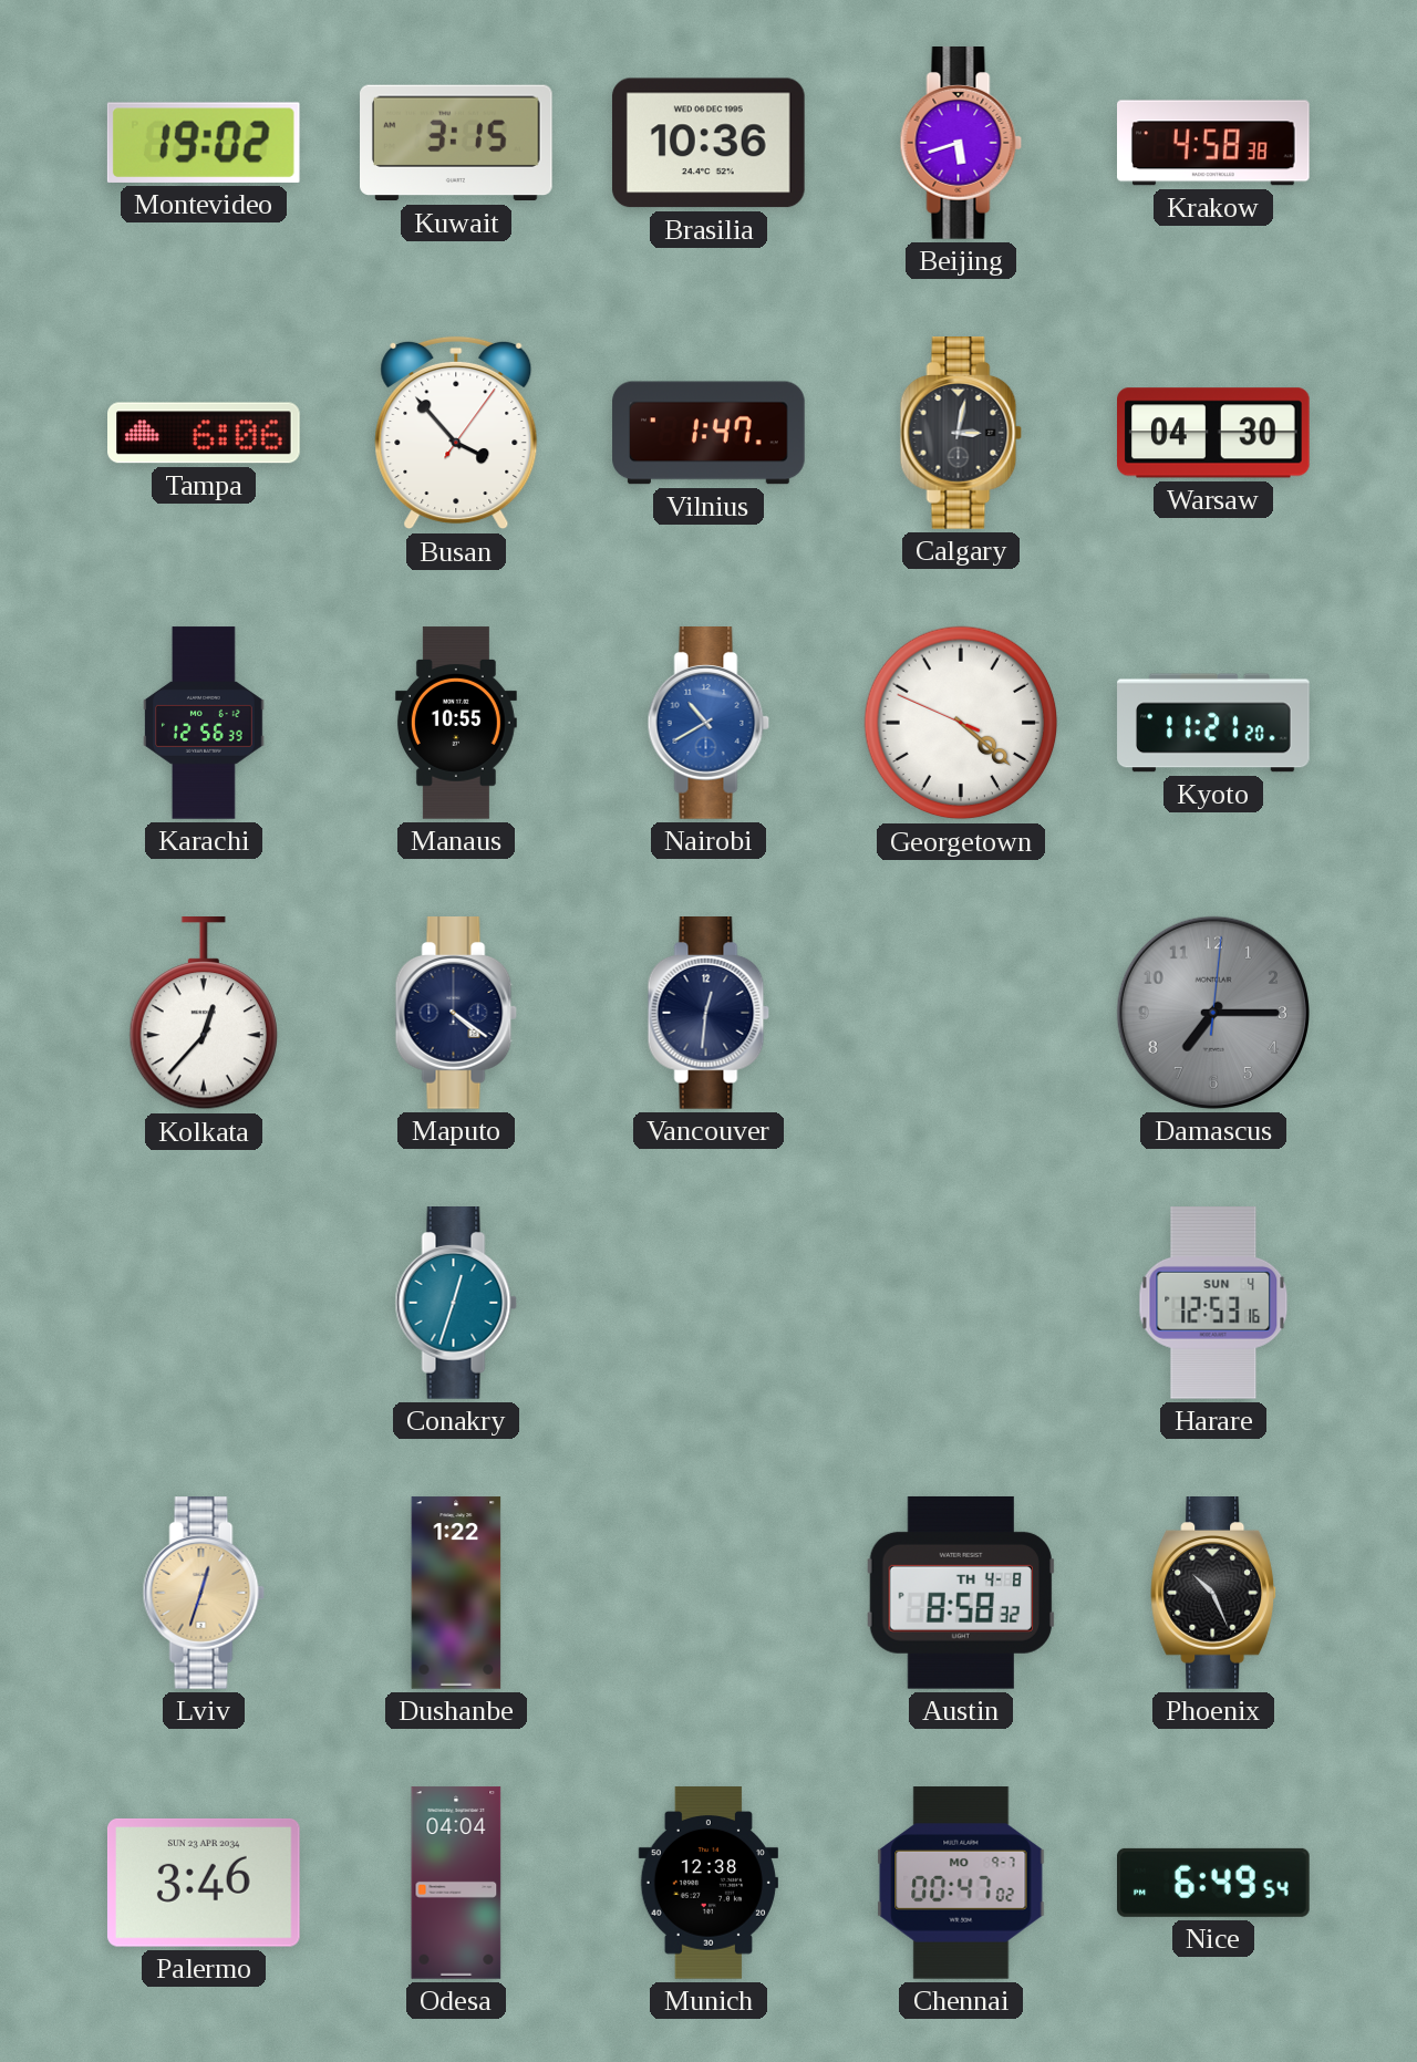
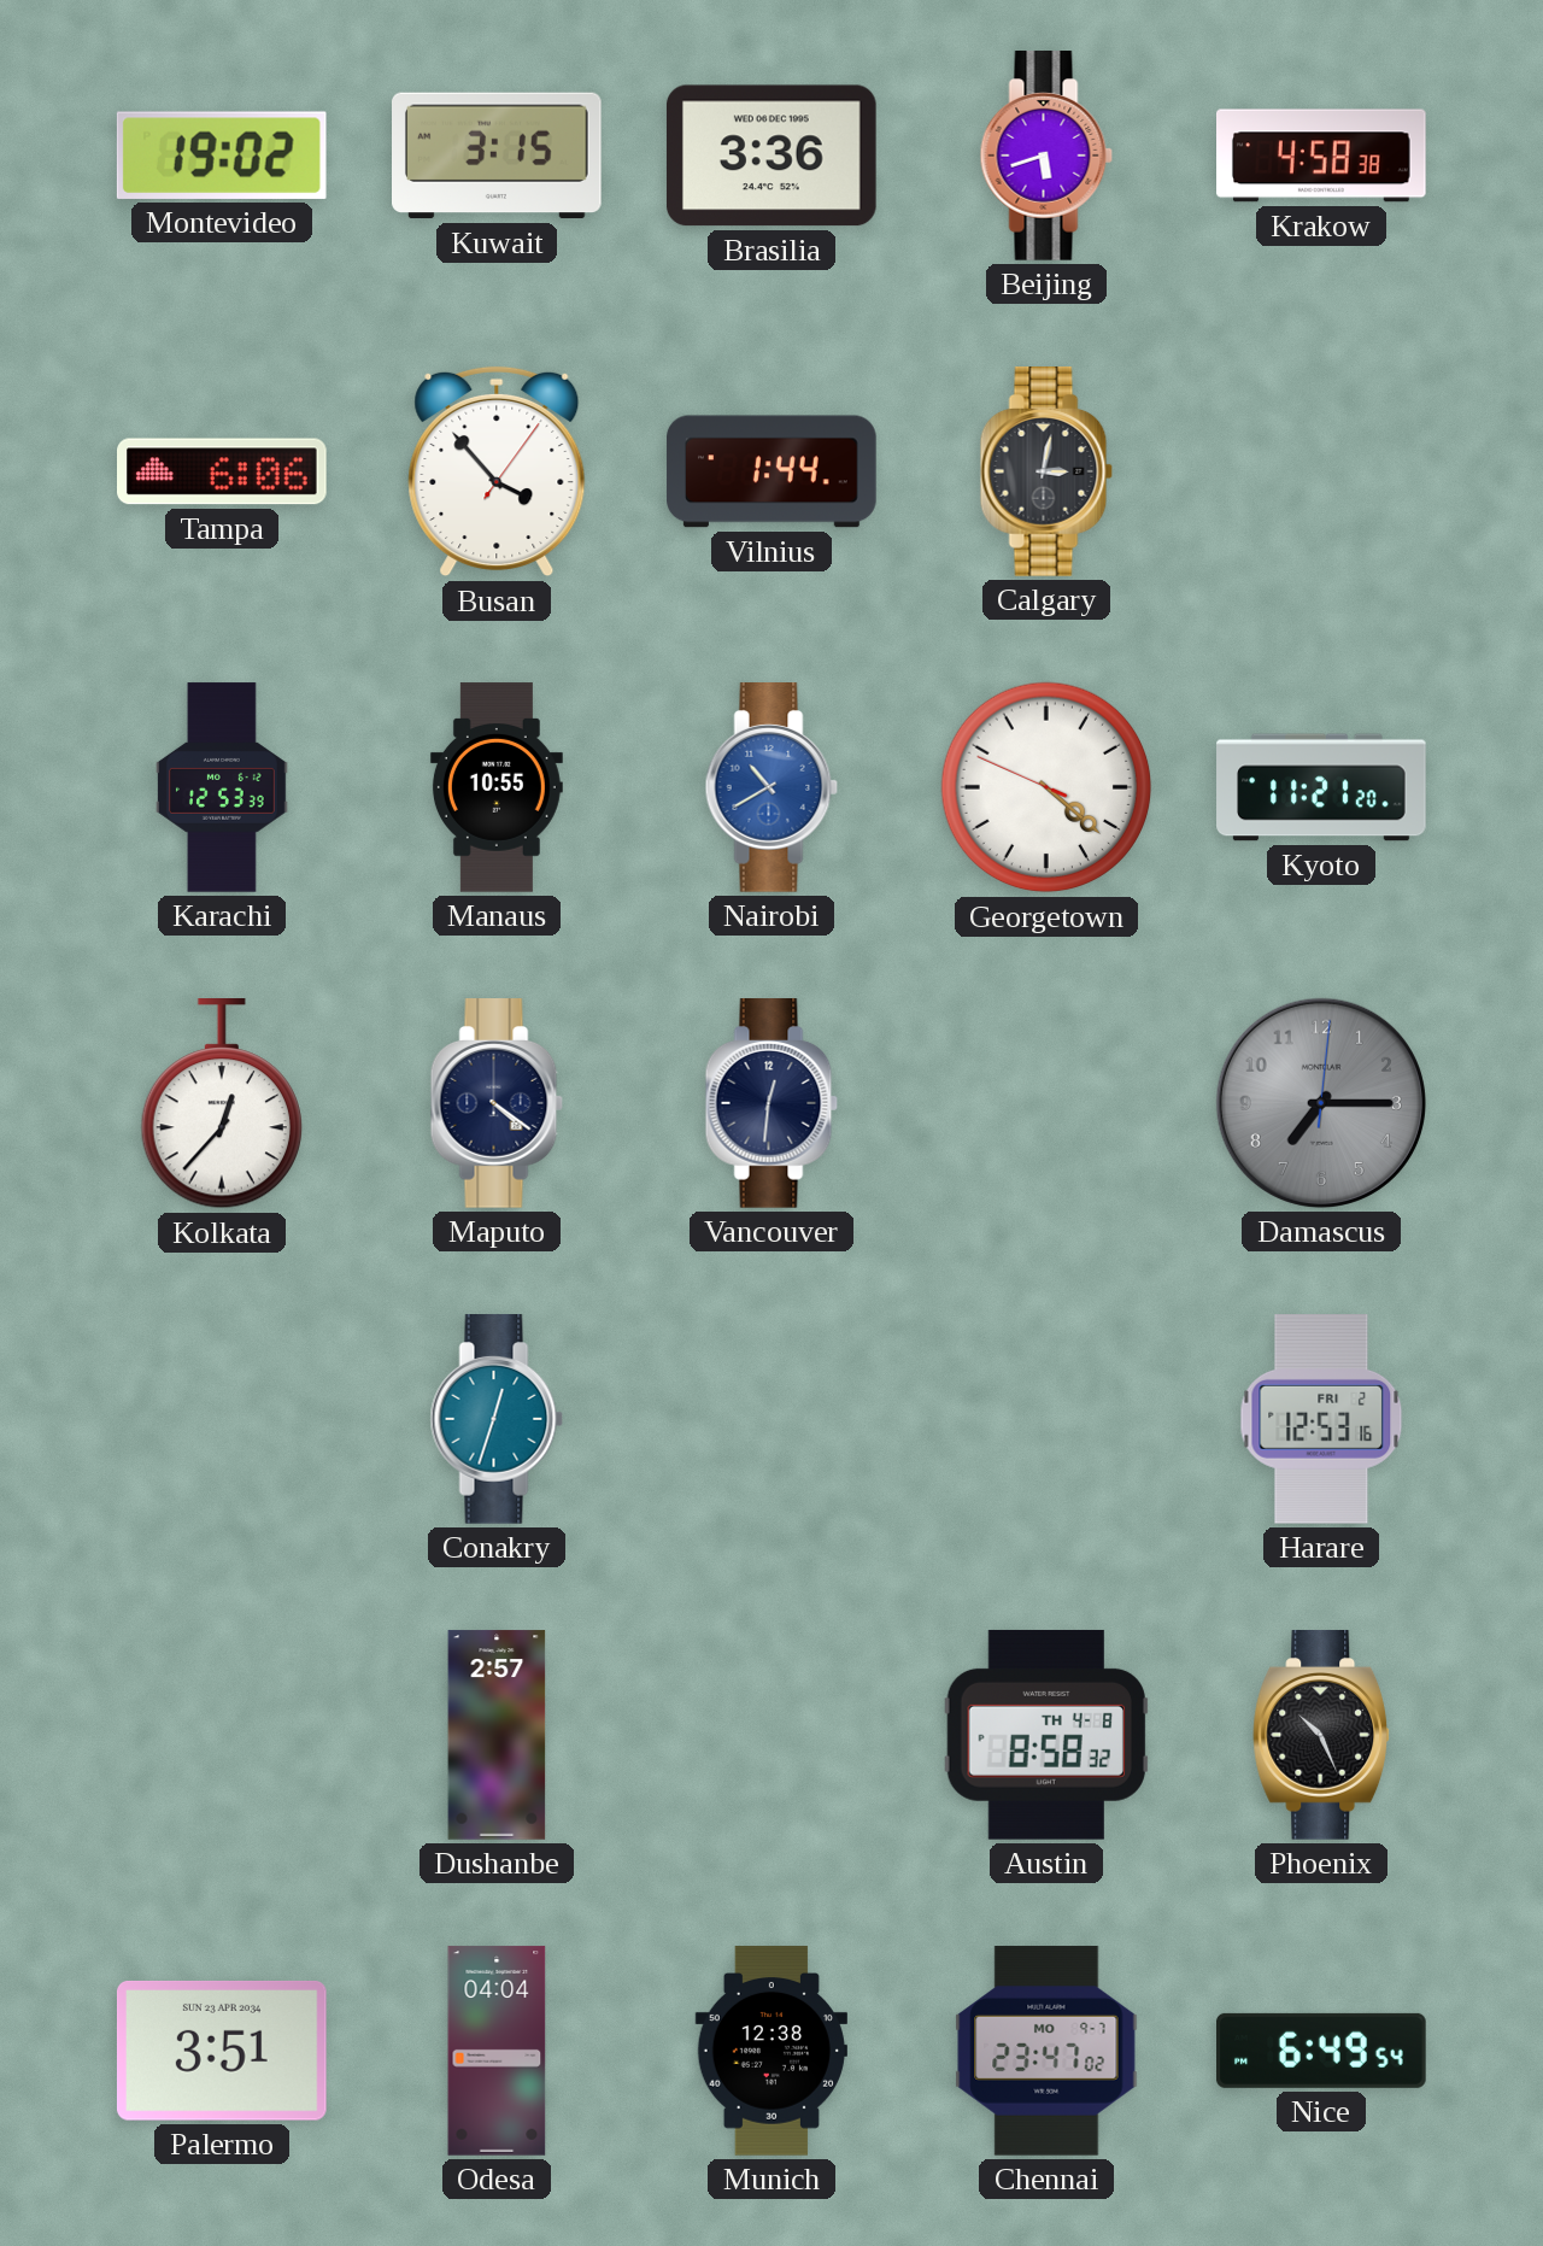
Brasilia: 10:36 -> 3:36
Vilnius: 1:47 -> 1:44
Warsaw: 04:30 -> none
Karachi: 12:56 -> 12:53
Harare date: SUN 4 -> FRI 2
Lviv: 12:33 -> none
Dushanbe: 1:22 -> 2:57
Palermo: 3:46 -> 3:51
Chennai: 00:47 -> 23:47
